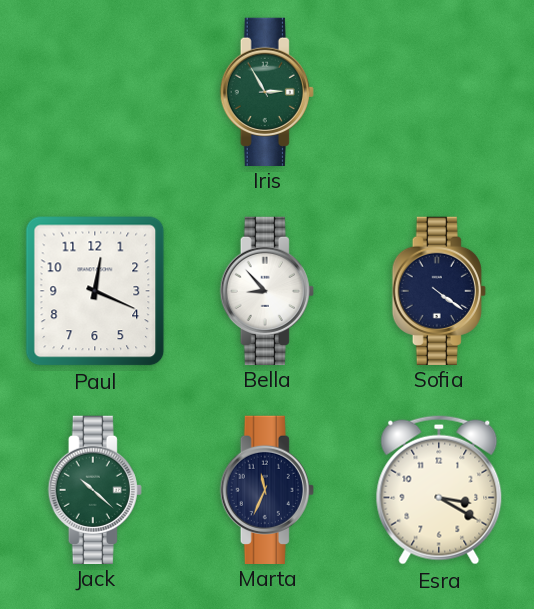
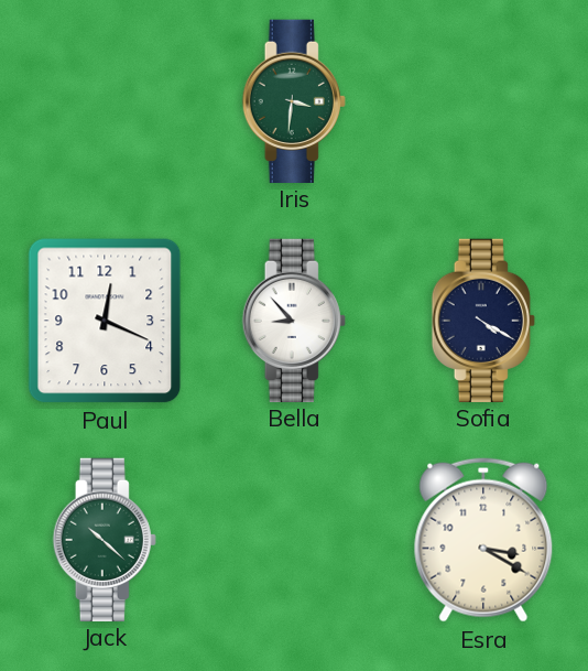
Iris: 2:55 -> 3:31
Sofia: 4:21 -> 4:20
Marta: 11:34 -> none
